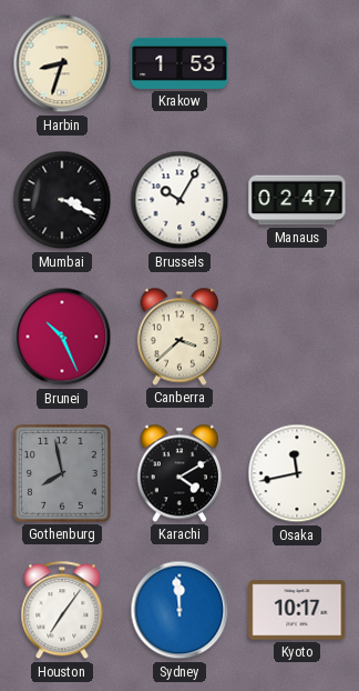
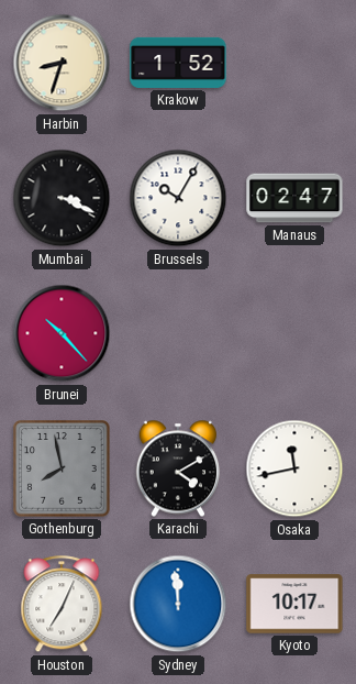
Krakow: 1:53 -> 1:52
Brunei: 10:26 -> 10:23
Canberra: 3:38 -> none
Houston: 7:06 -> 7:04
